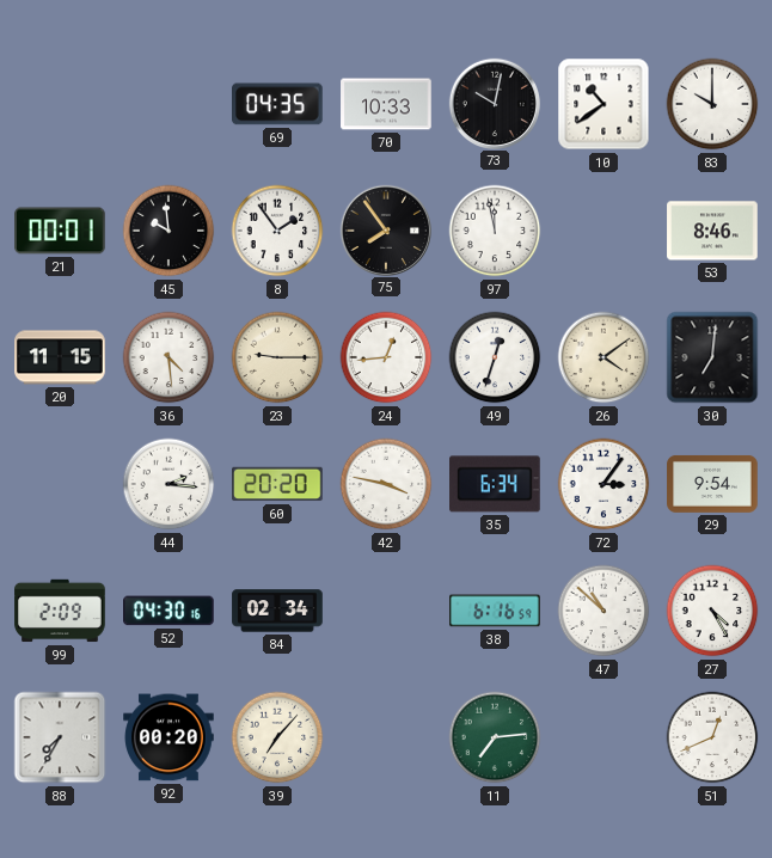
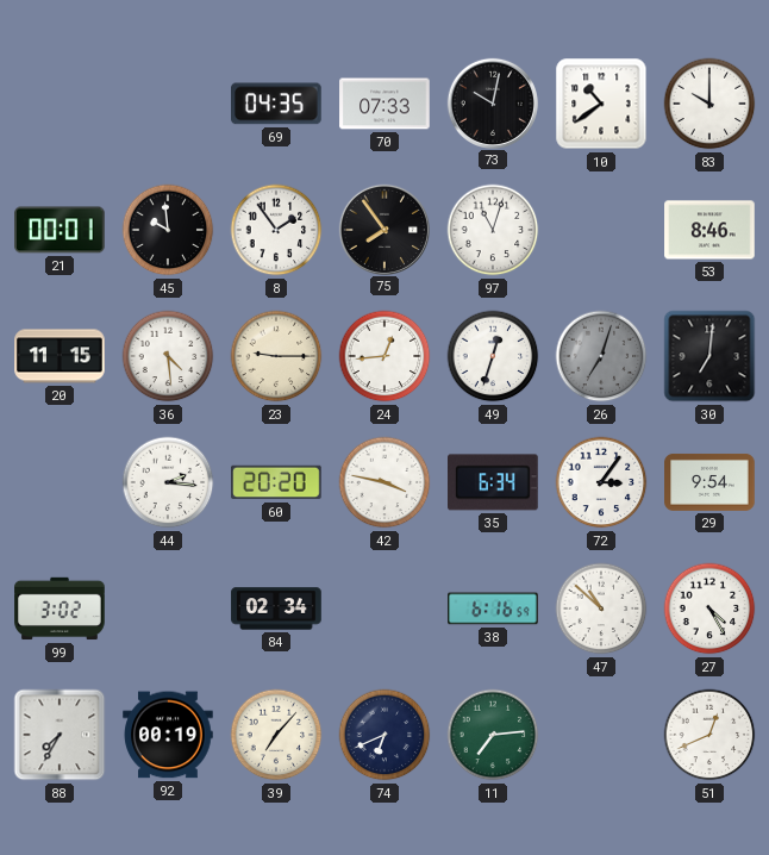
70: 10:33 -> 07:33
97: 11:58 -> 11:03
26: 4:09 -> 7:03
26 dial: cream -> grey
99: 2:09 -> 3:02
52: 04:30 -> none
92: 00:20 -> 00:19
74: none -> 6:41
